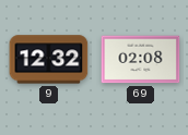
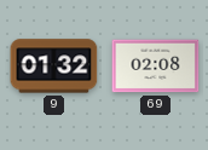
9: 12:32 -> 01:32
